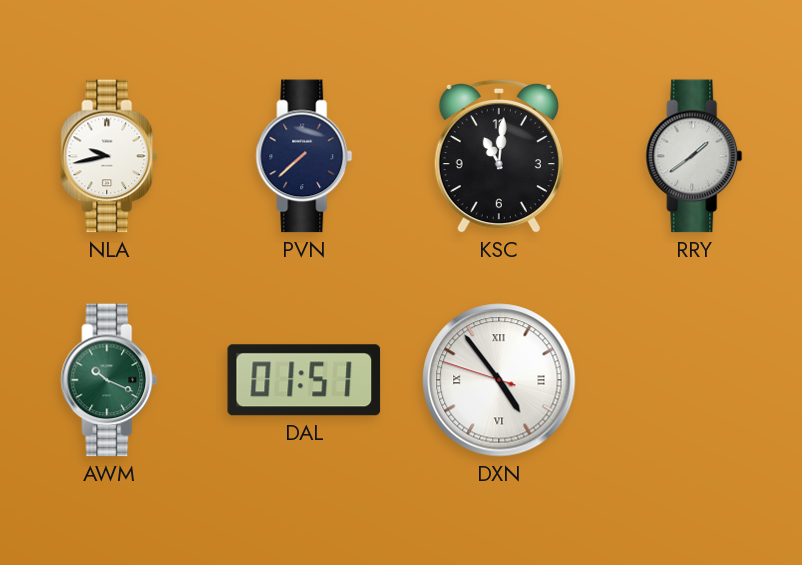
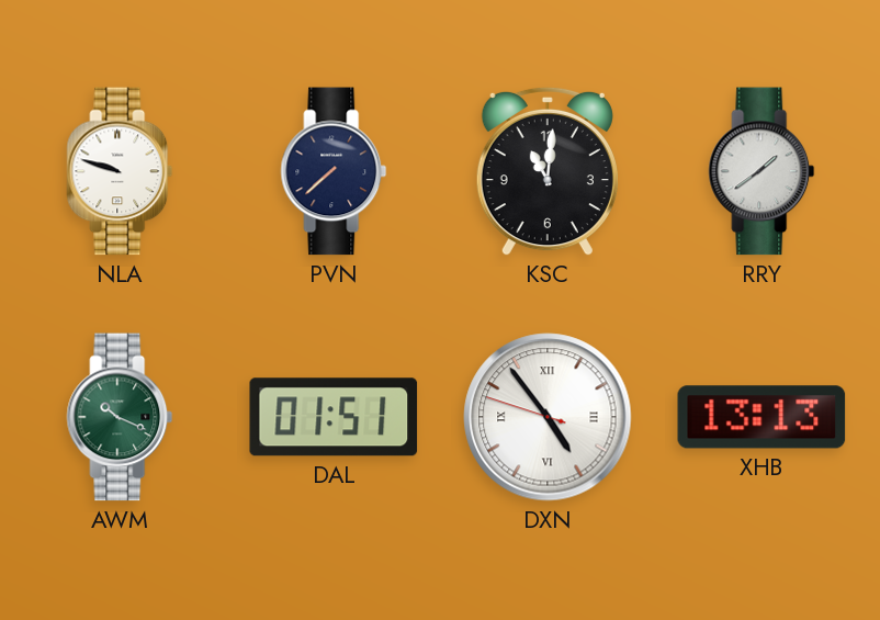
NLA: 9:43 -> 9:48
XHB: none -> 13:13
